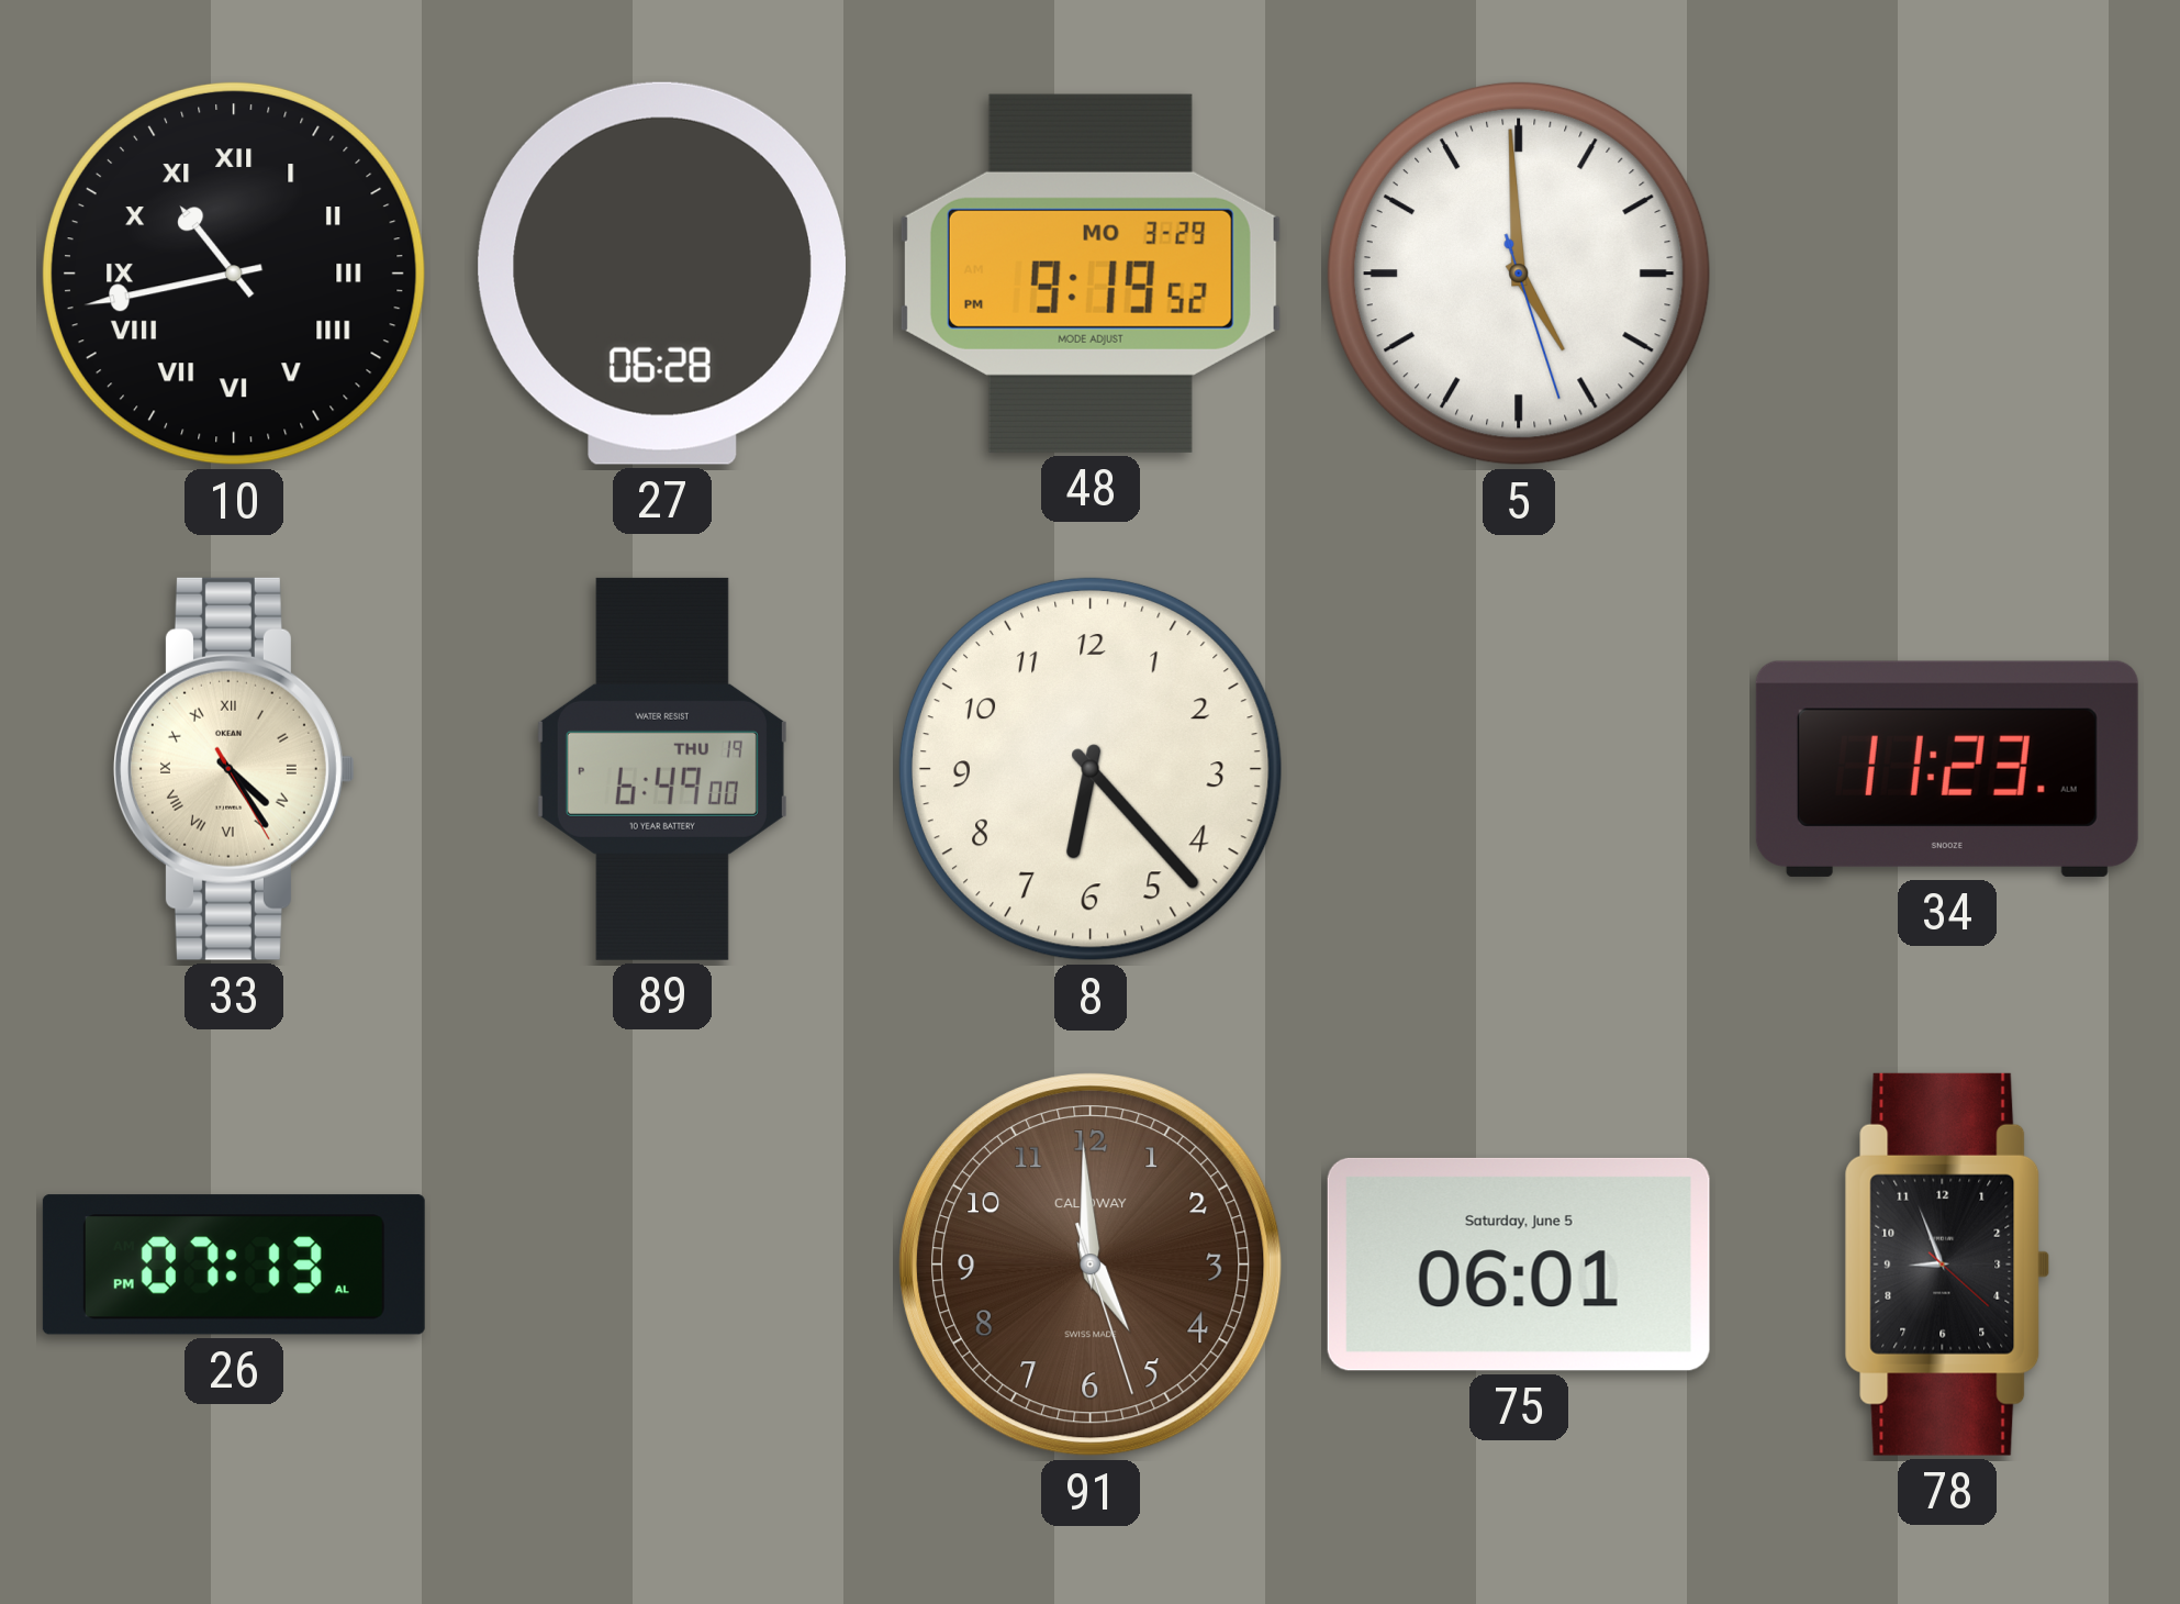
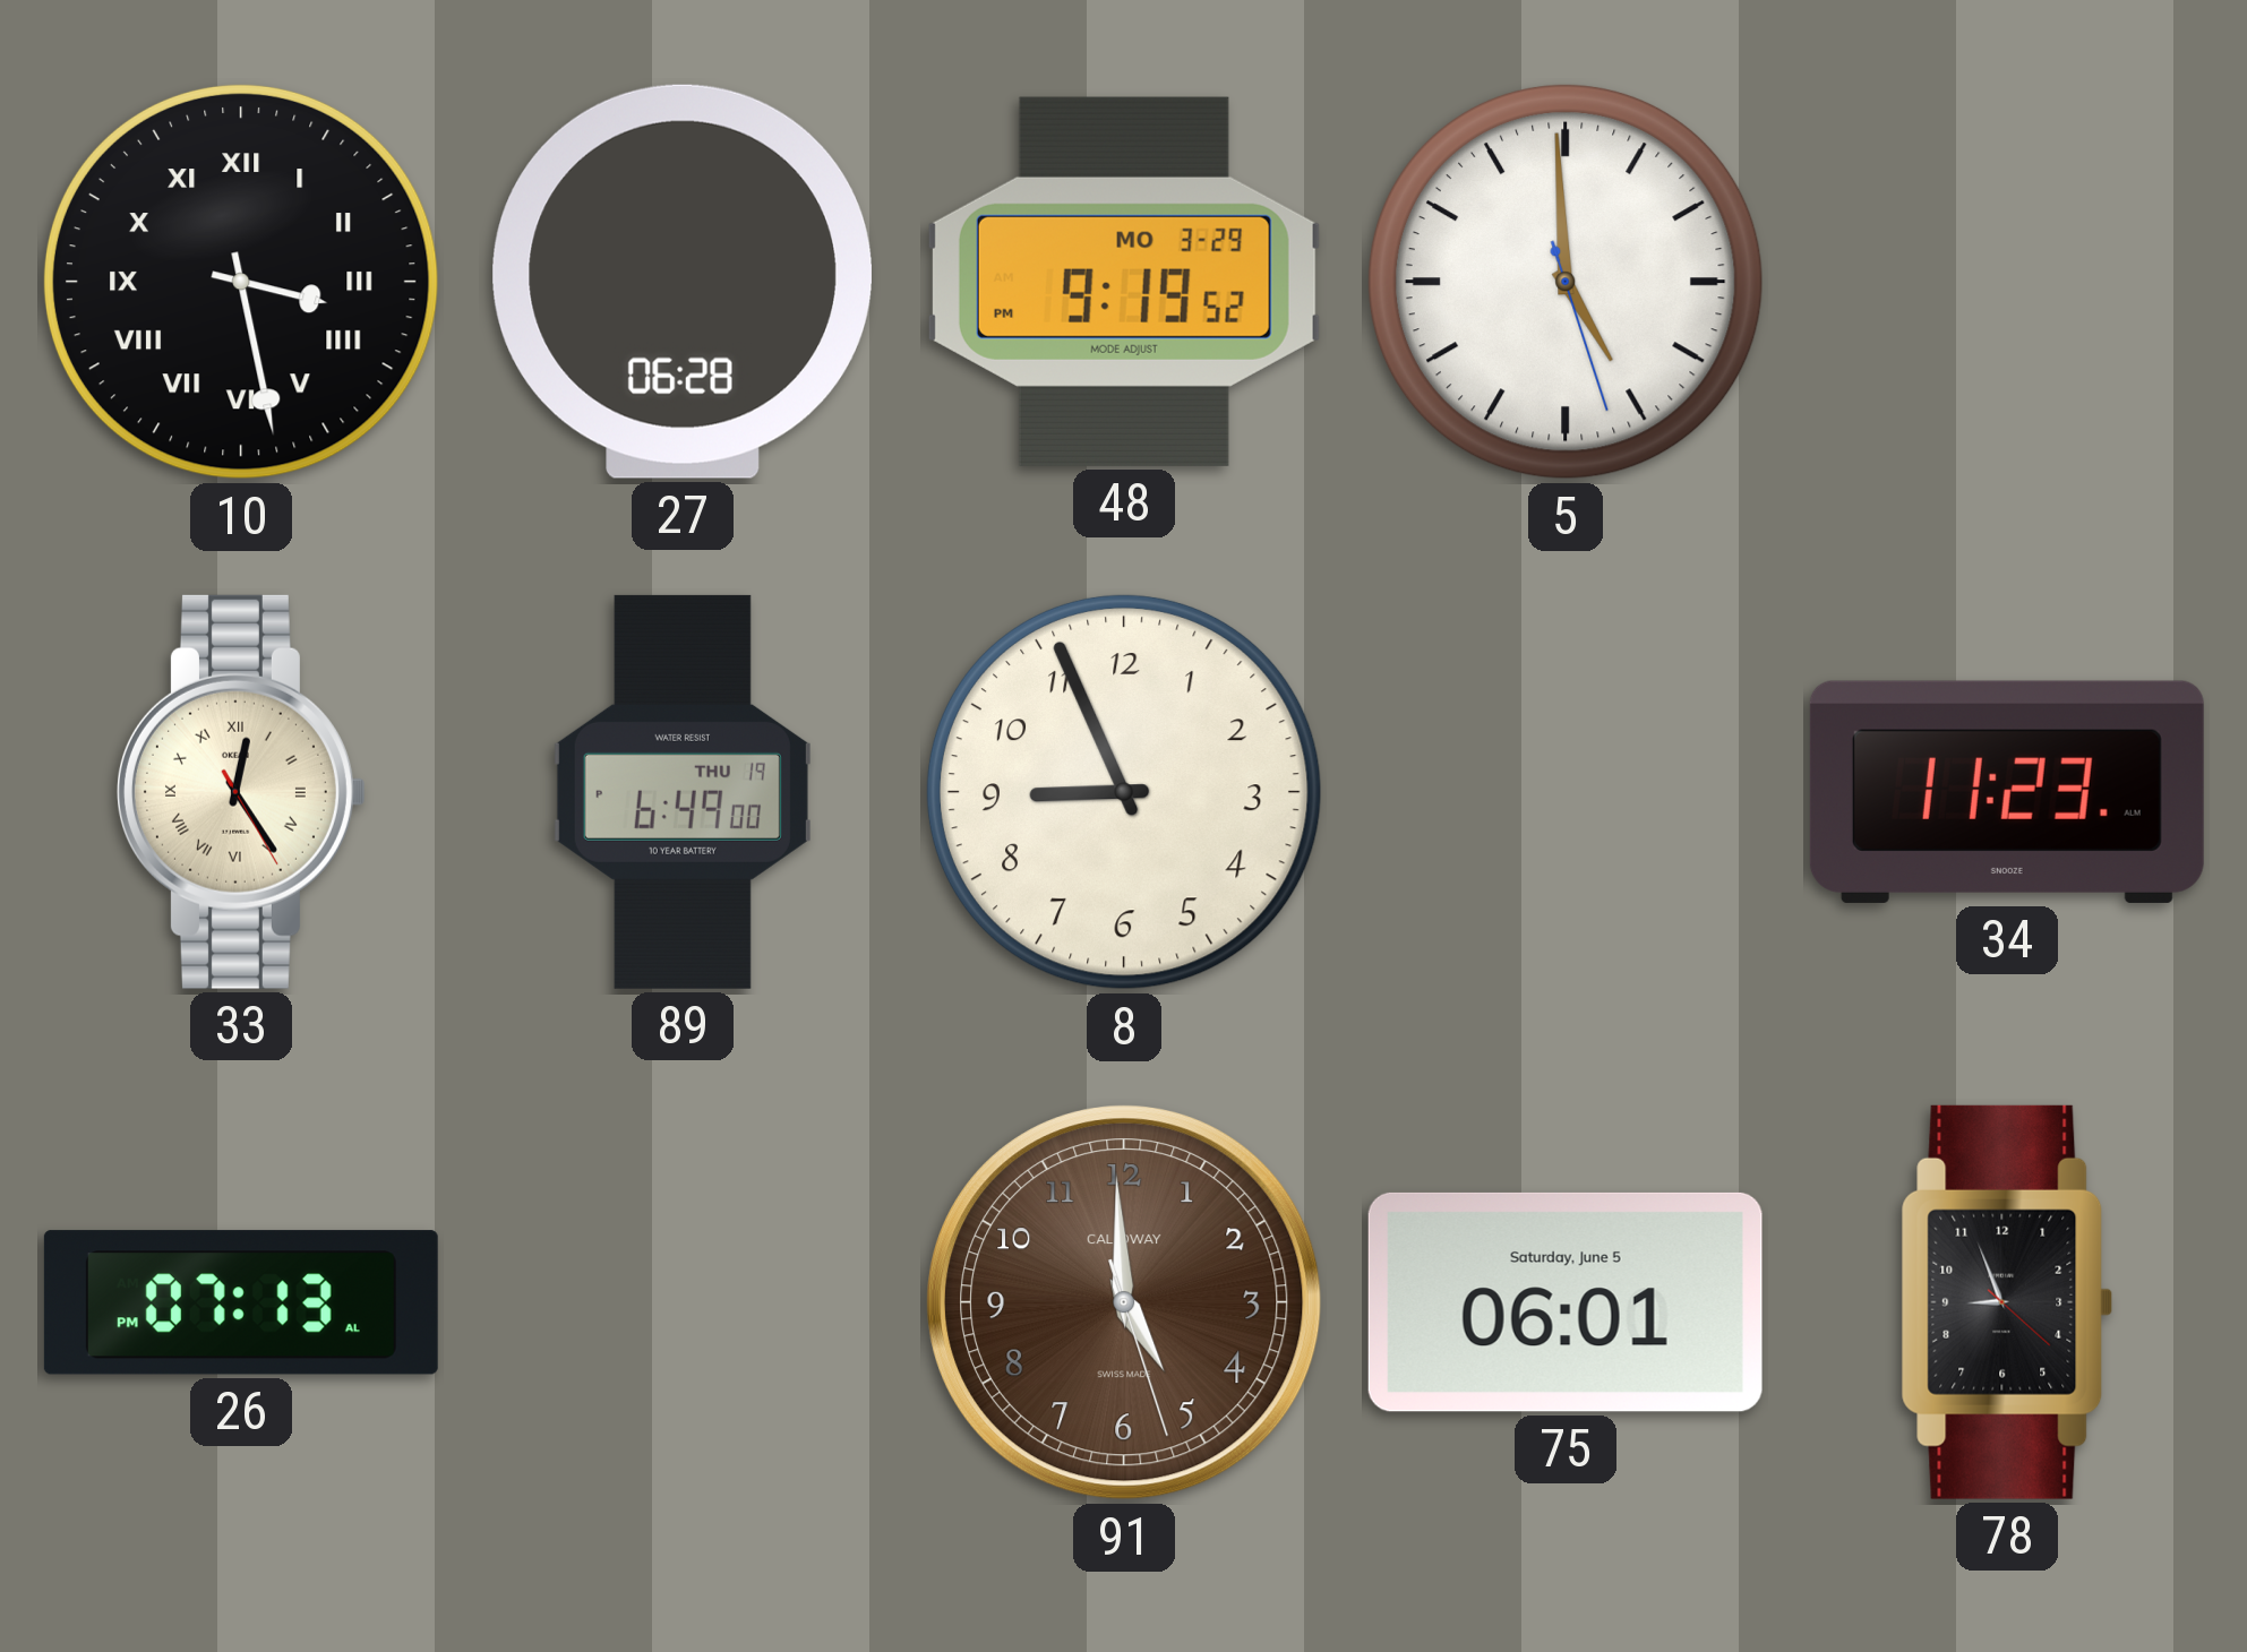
10: 10:43 -> 3:28
33: 4:24 -> 12:24
8: 6:23 -> 8:56
